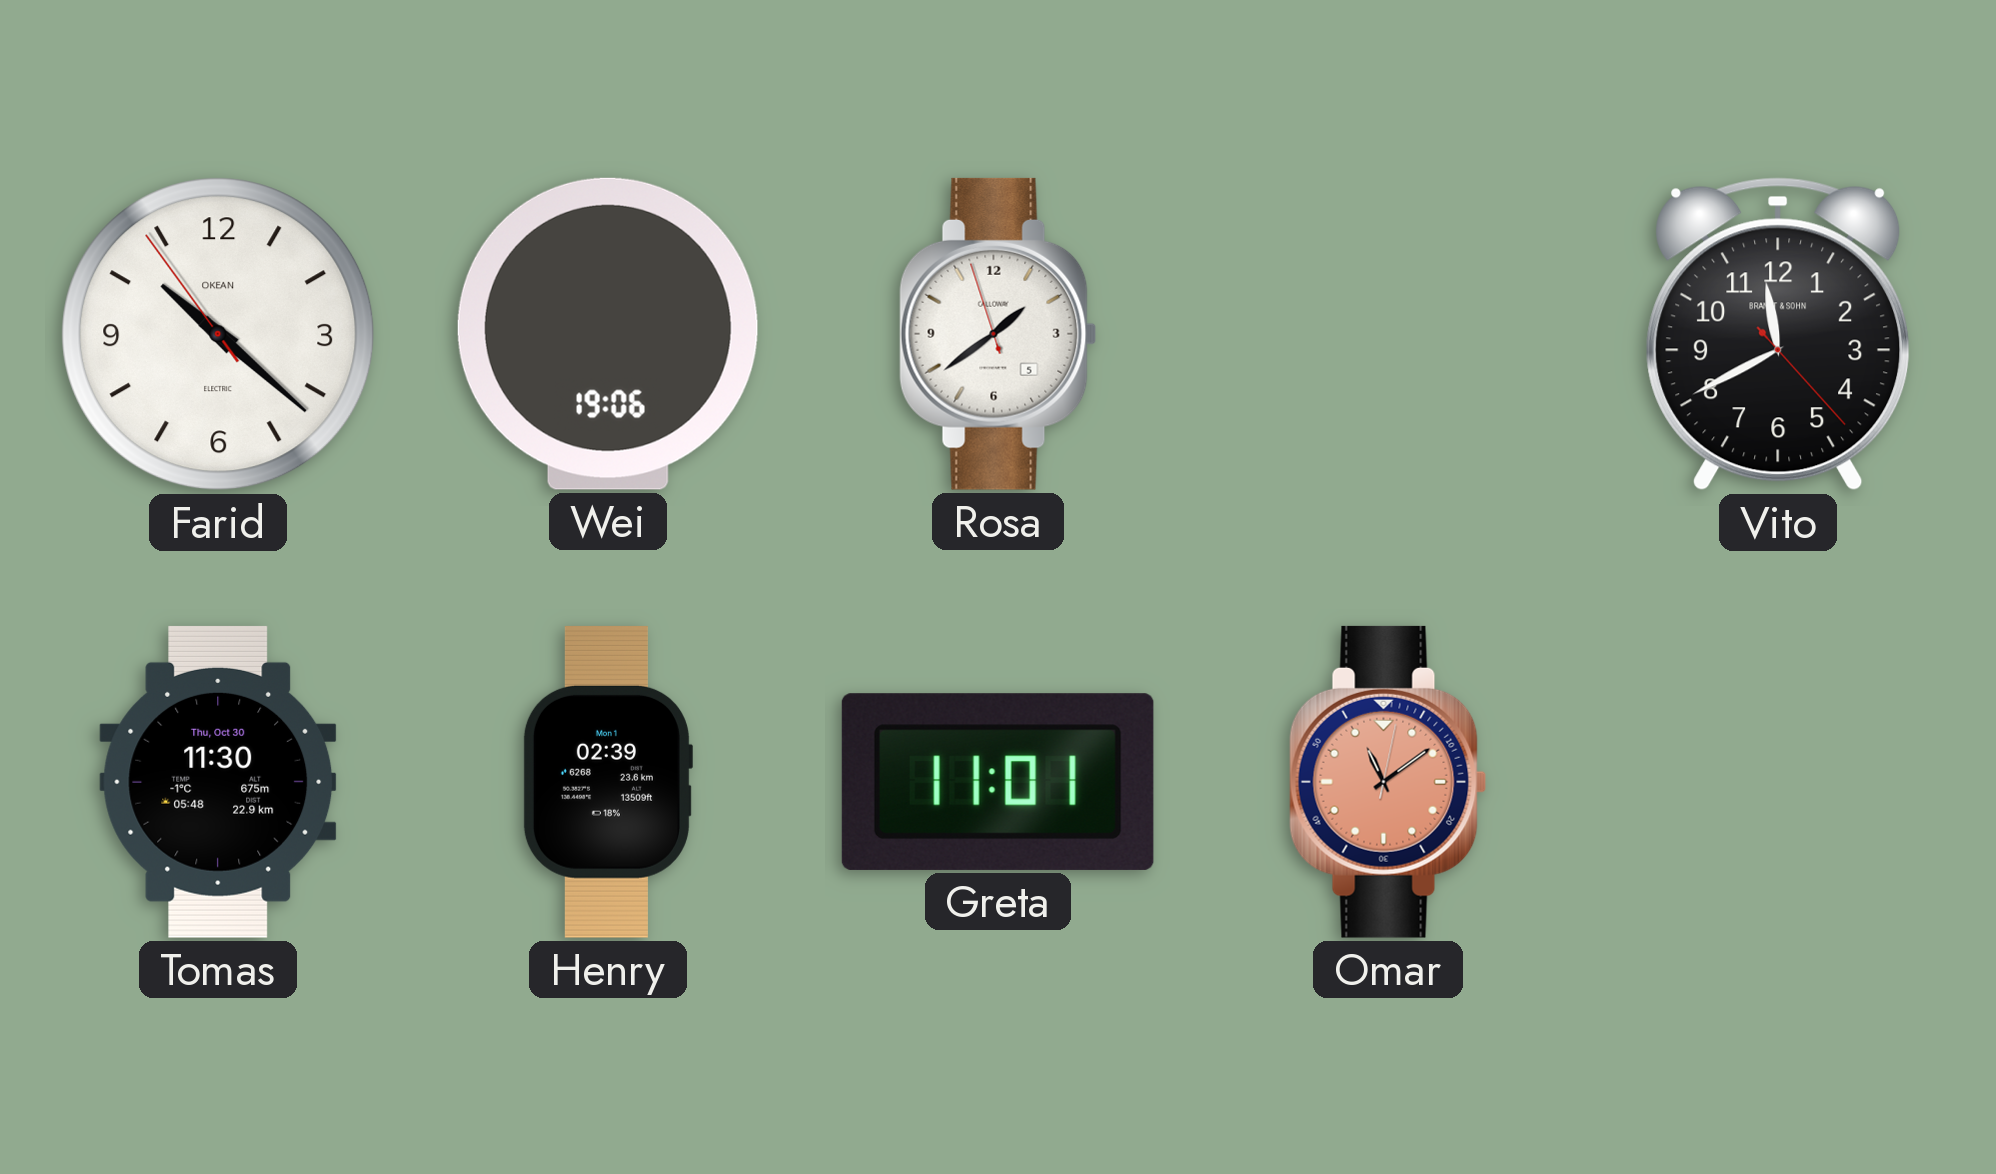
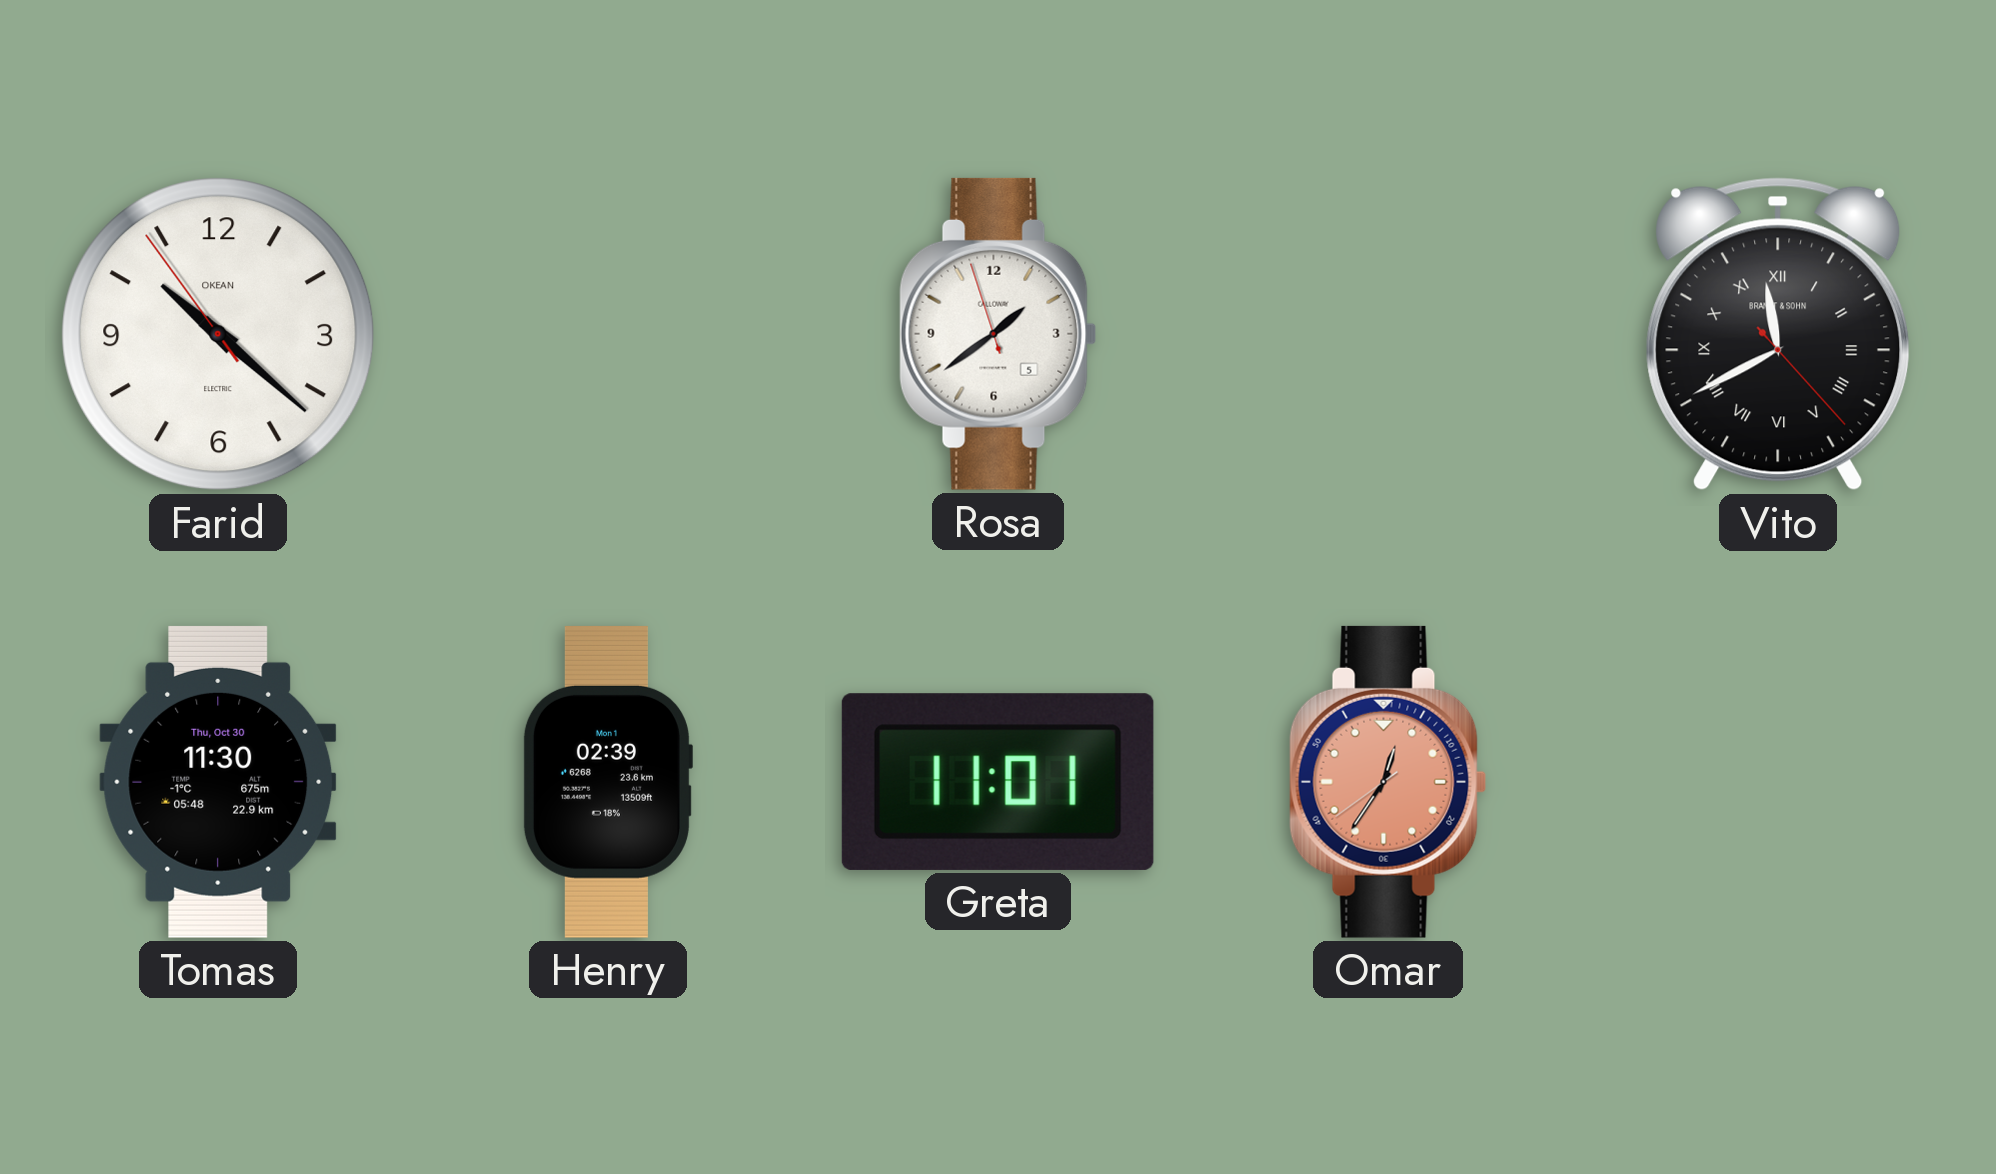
Wei: 19:06 -> none
Vito numerals: Arabic -> Roman
Omar: 11:09 -> 12:35
